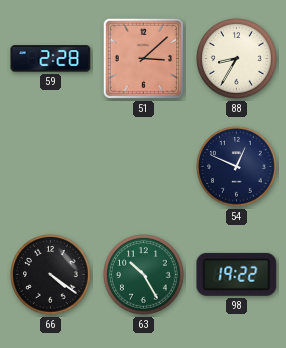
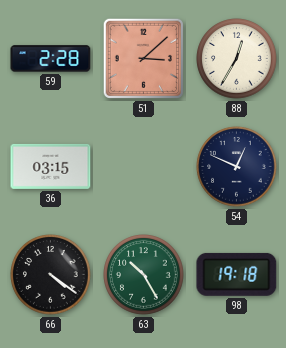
88: 8:35 -> 12:35
36: none -> 03:15
98: 19:22 -> 19:18
